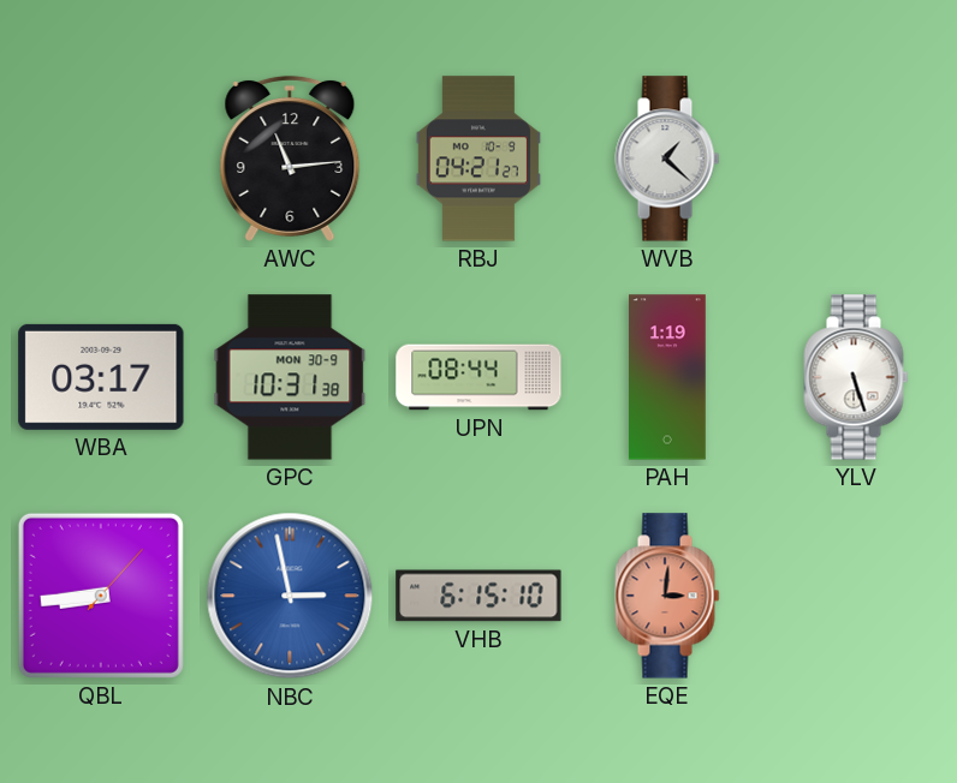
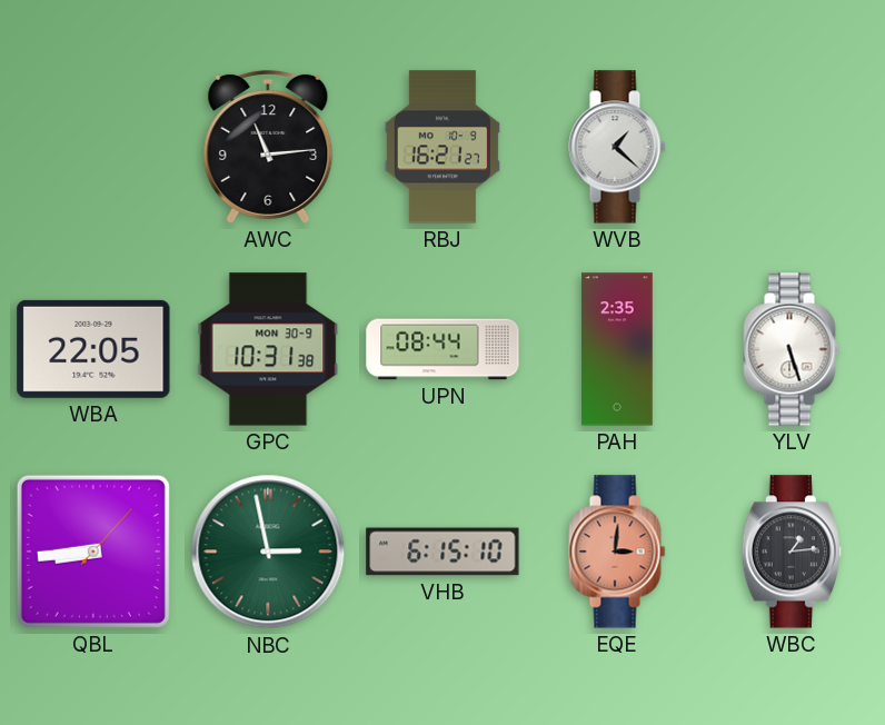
RBJ: 04:21 -> 16:21
WBA: 03:17 -> 22:05
PAH: 1:19 -> 2:35
NBC dial: blue -> green
WBC: none -> 1:14
